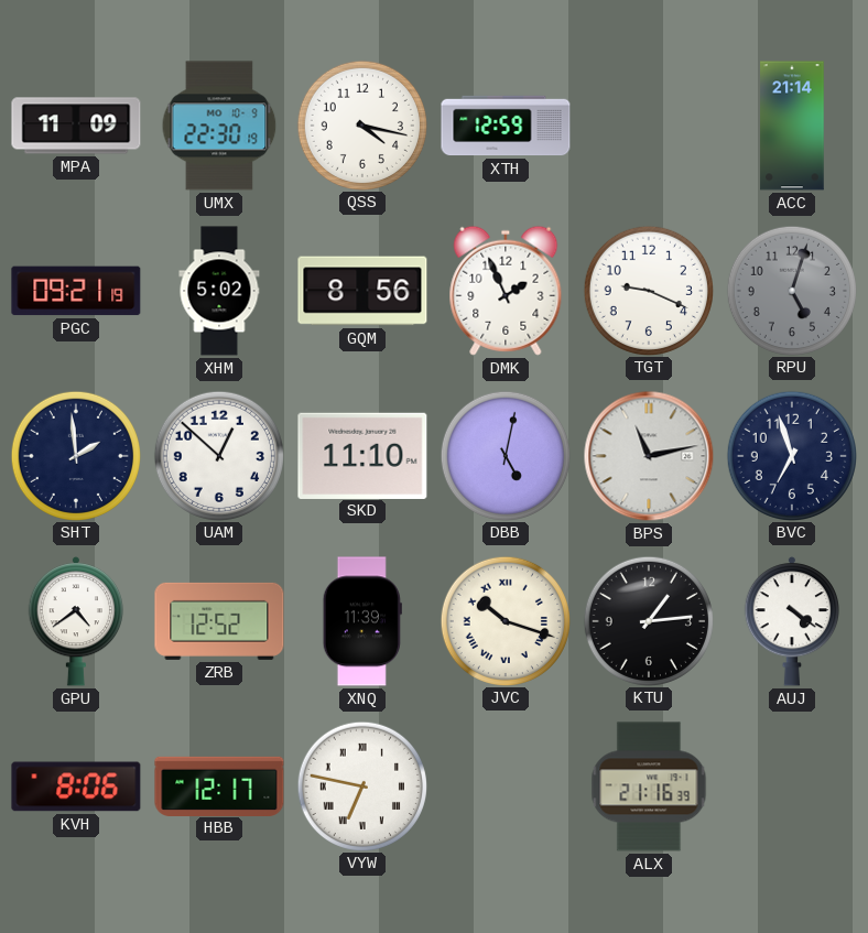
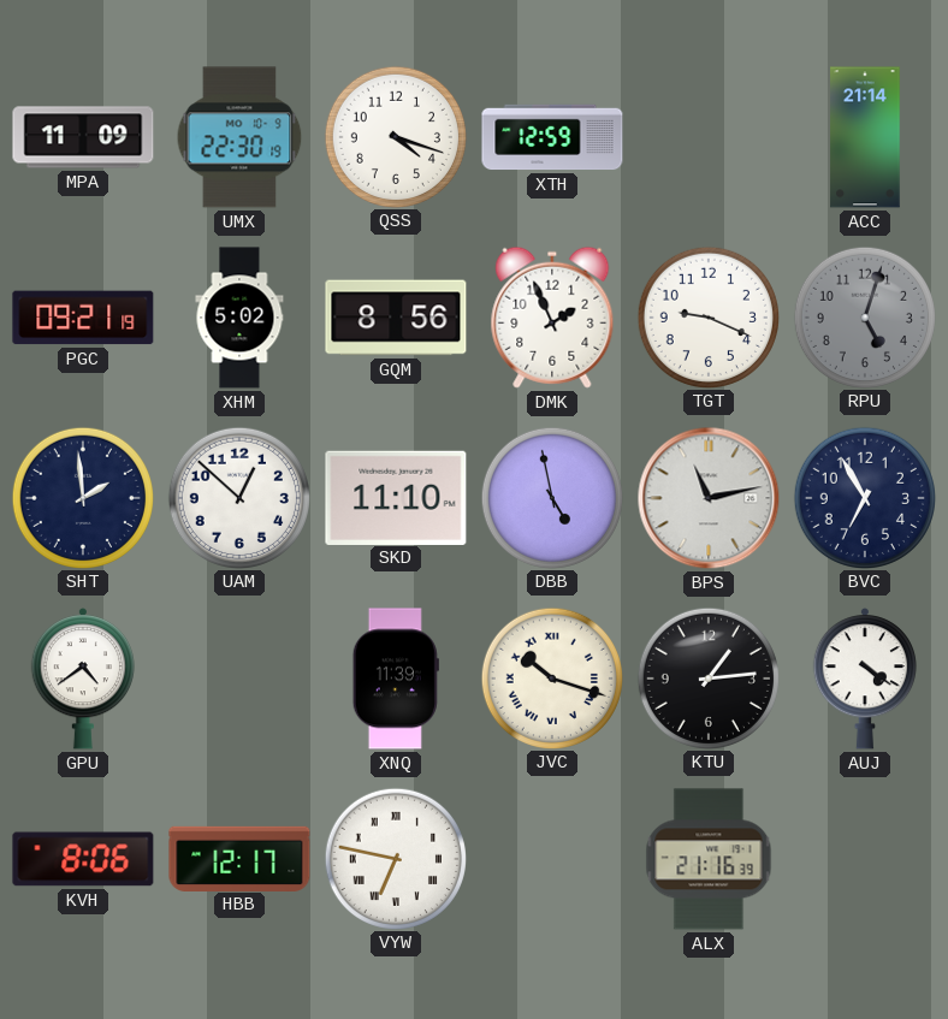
QSS: 4:17 -> 4:18
DBB: 5:02 -> 4:58
BVC: 6:57 -> 6:55
ZRB: 12:52 -> none
